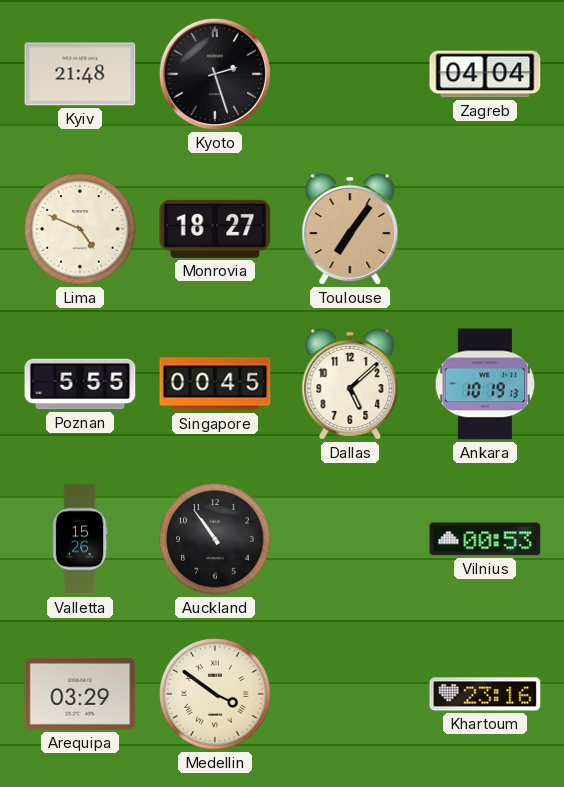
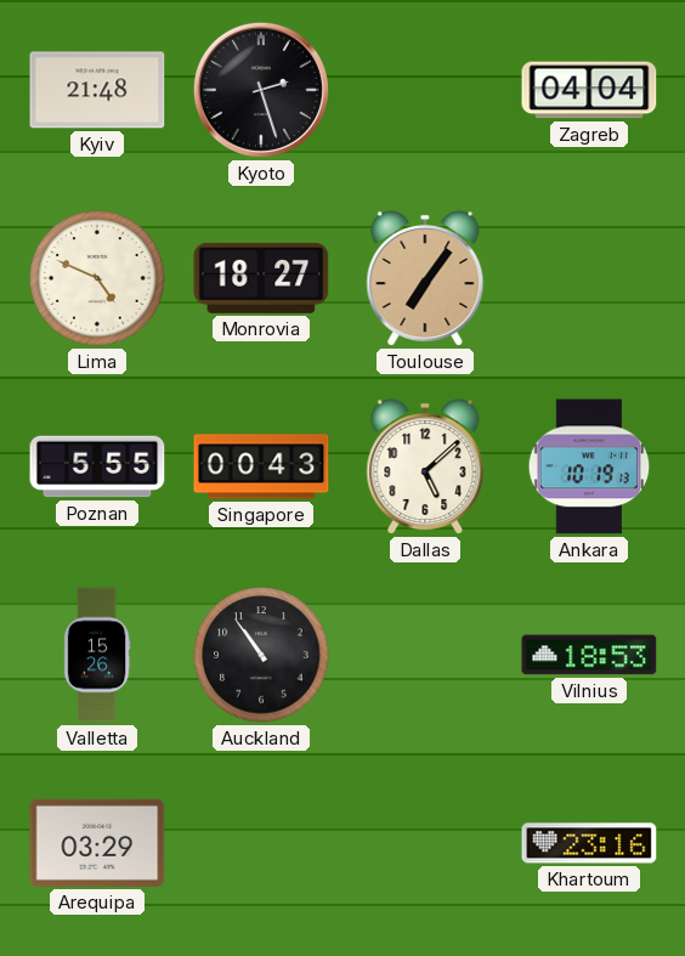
Singapore: 00:45 -> 00:43
Vilnius: 00:53 -> 18:53
Medellin: 3:51 -> none
